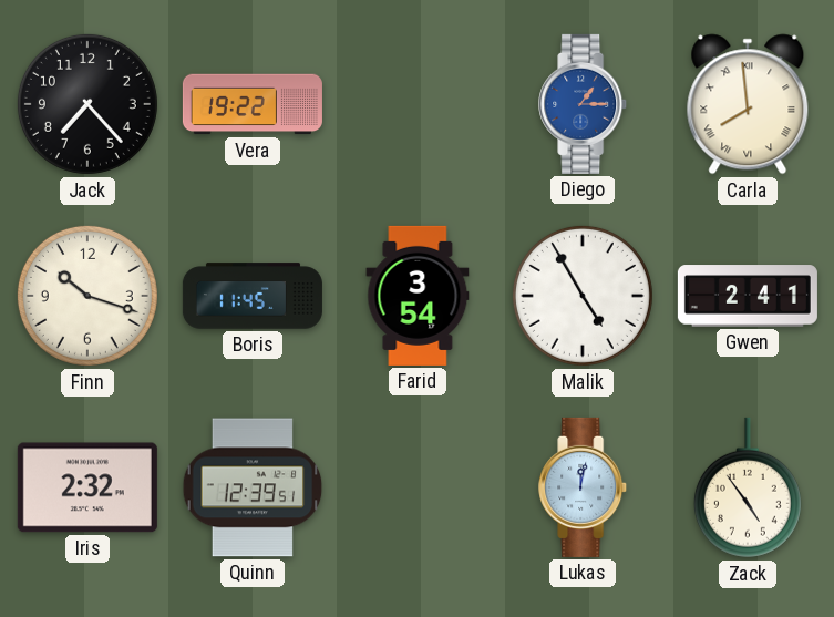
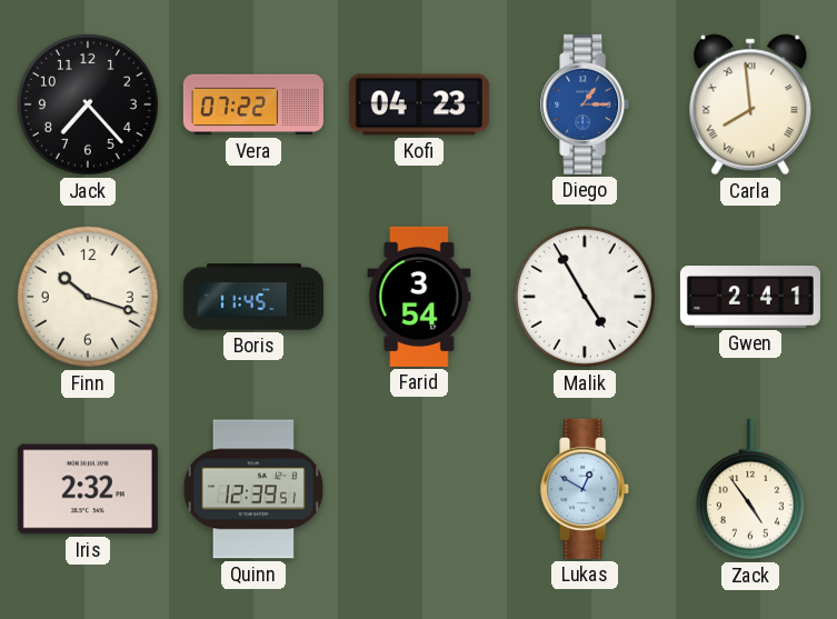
Vera: 19:22 -> 07:22
Kofi: none -> 04:23
Lukas: 12:02 -> 12:50
